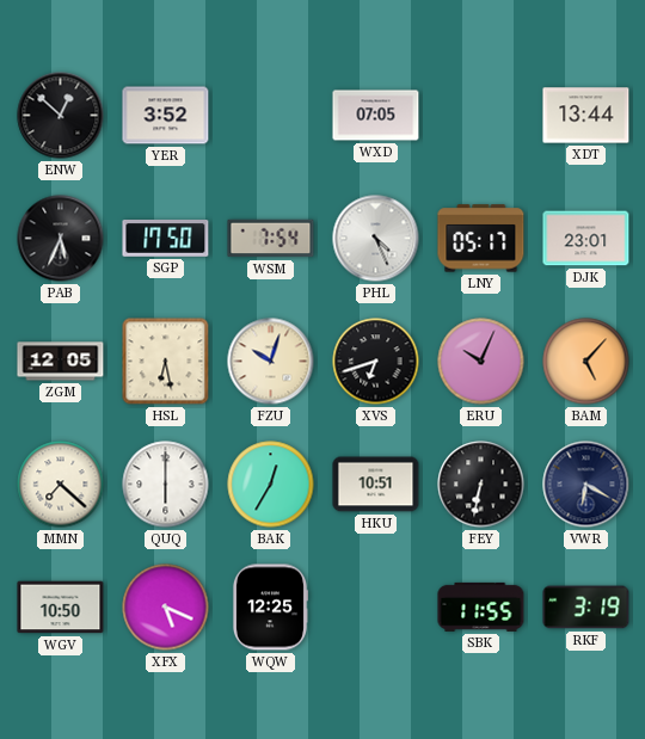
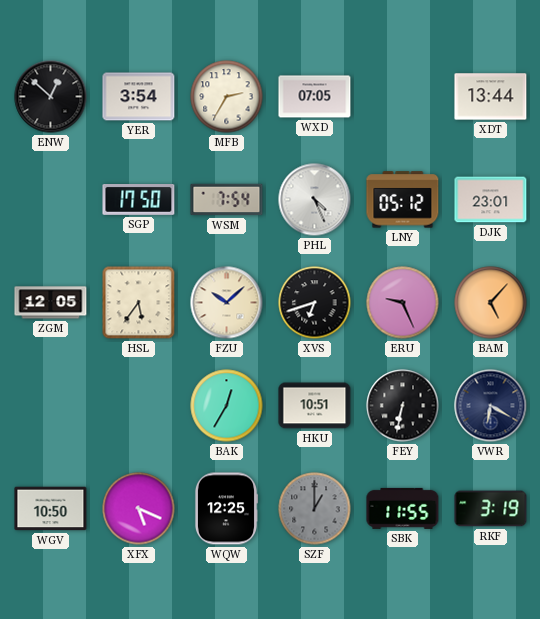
YER: 3:52 -> 3:54
MFB: none -> 2:35
PAB: 5:34 -> none
LNY: 05:17 -> 05:12
HSL: 6:28 -> 5:36
FZU: 10:03 -> 10:08
ERU: 10:04 -> 9:26
MMN: 7:22 -> none
QUQ: 6:00 -> none
SZF: none -> 1:00
